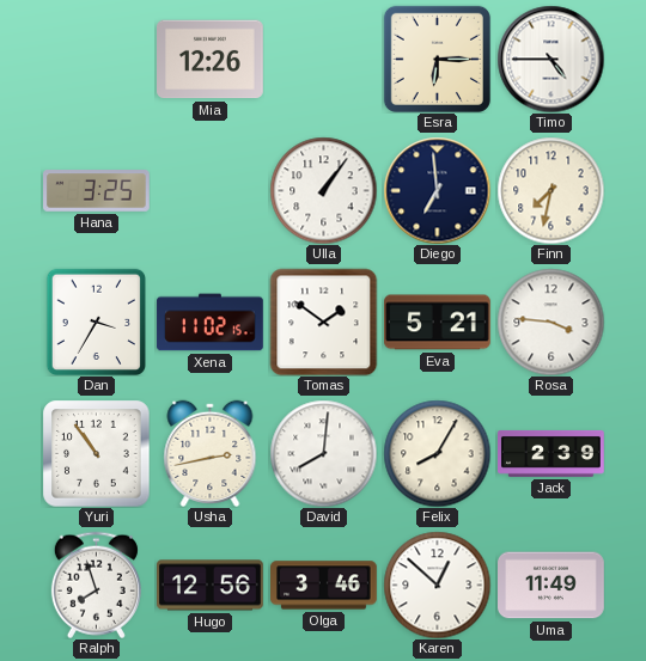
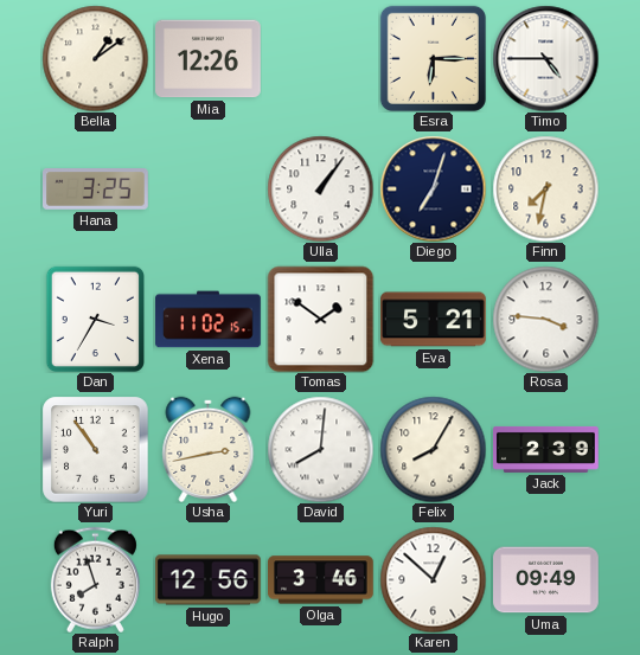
Bella: none -> 1:09
Diego: 6:59 -> 7:03
Uma: 11:49 -> 09:49
